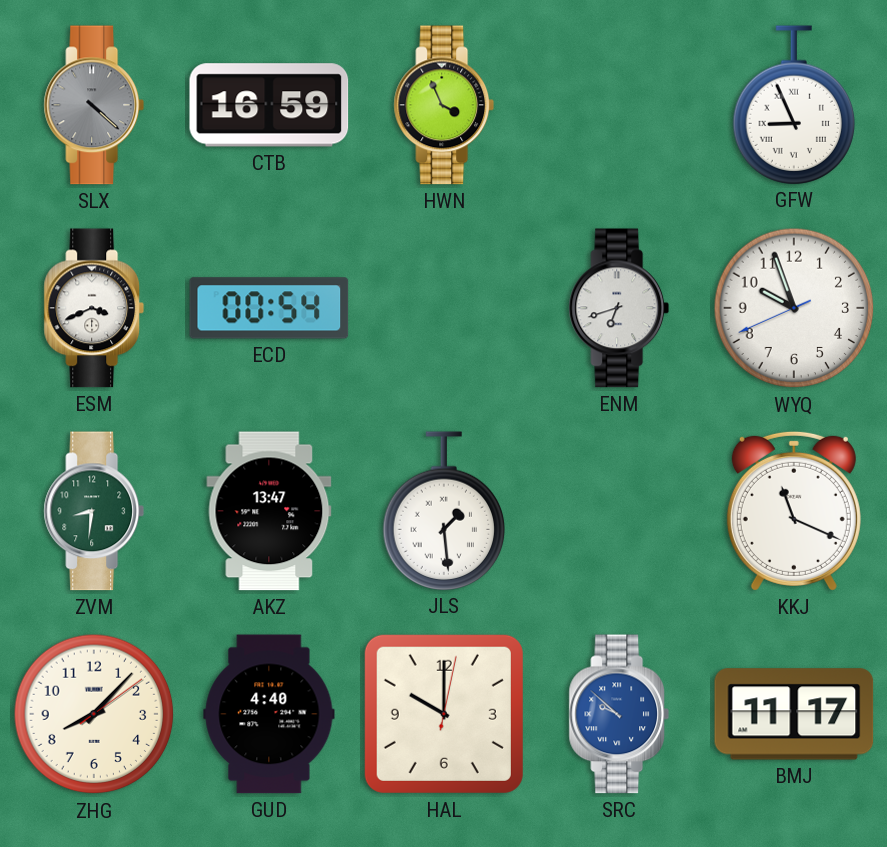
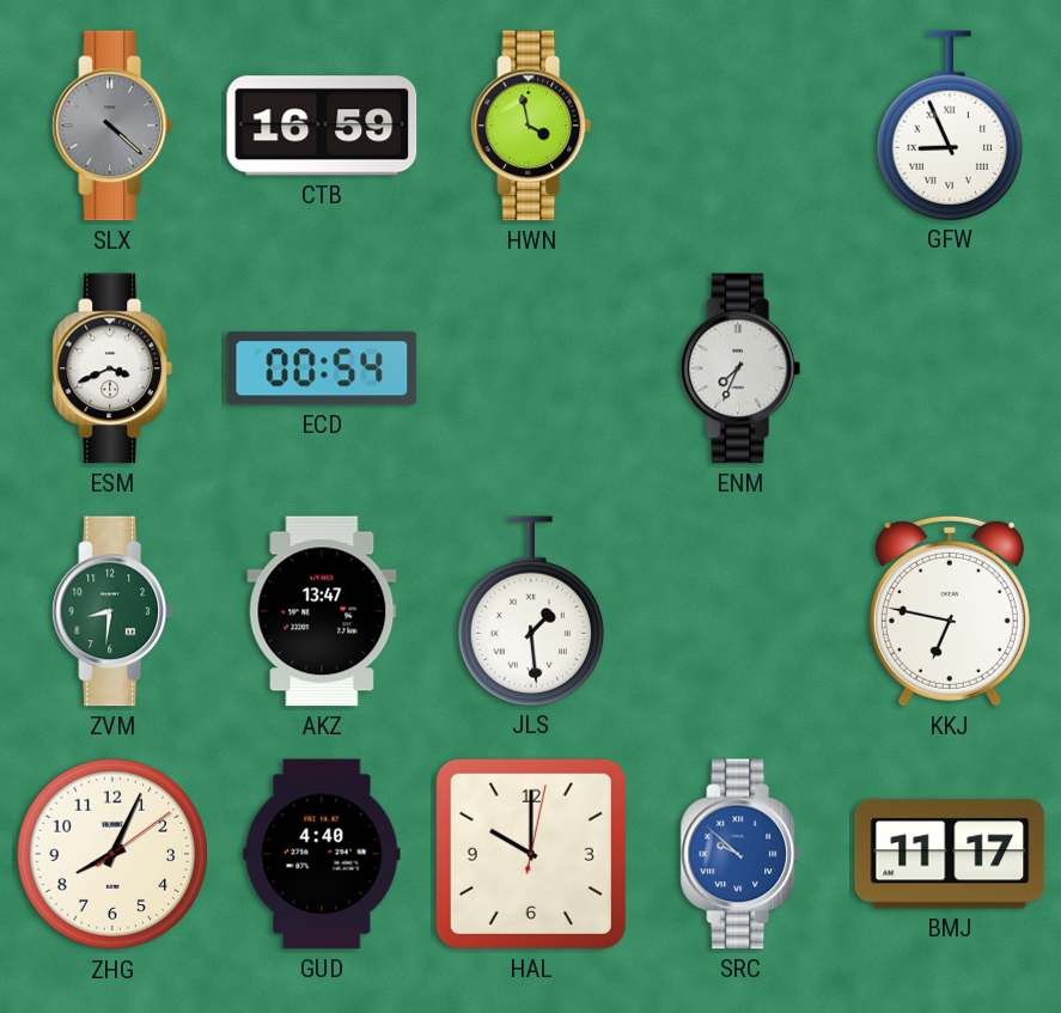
HWN: 3:56 -> 3:58
ENM: 6:42 -> 7:34
WYQ: 9:56 -> none
KKJ: 11:19 -> 6:47
ZHG: 8:07 -> 8:04
